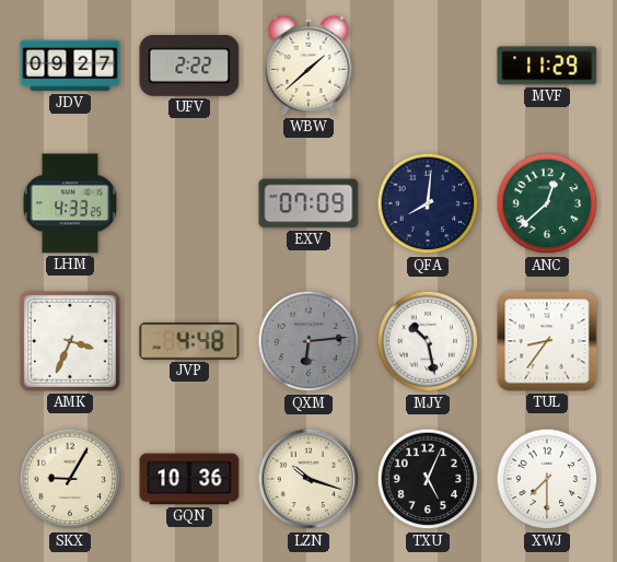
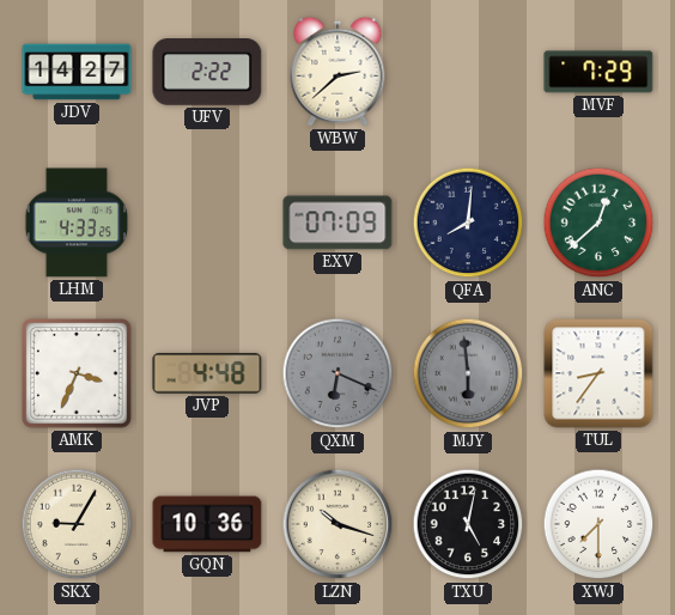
JDV: 09:27 -> 14:27
WBW: 1:38 -> 2:38
MVF: 11:29 -> 7:29
QXM: 6:14 -> 6:19
MJY: 10:28 -> 5:59
MJY dial: white -> grey
TXU: 5:04 -> 5:02
